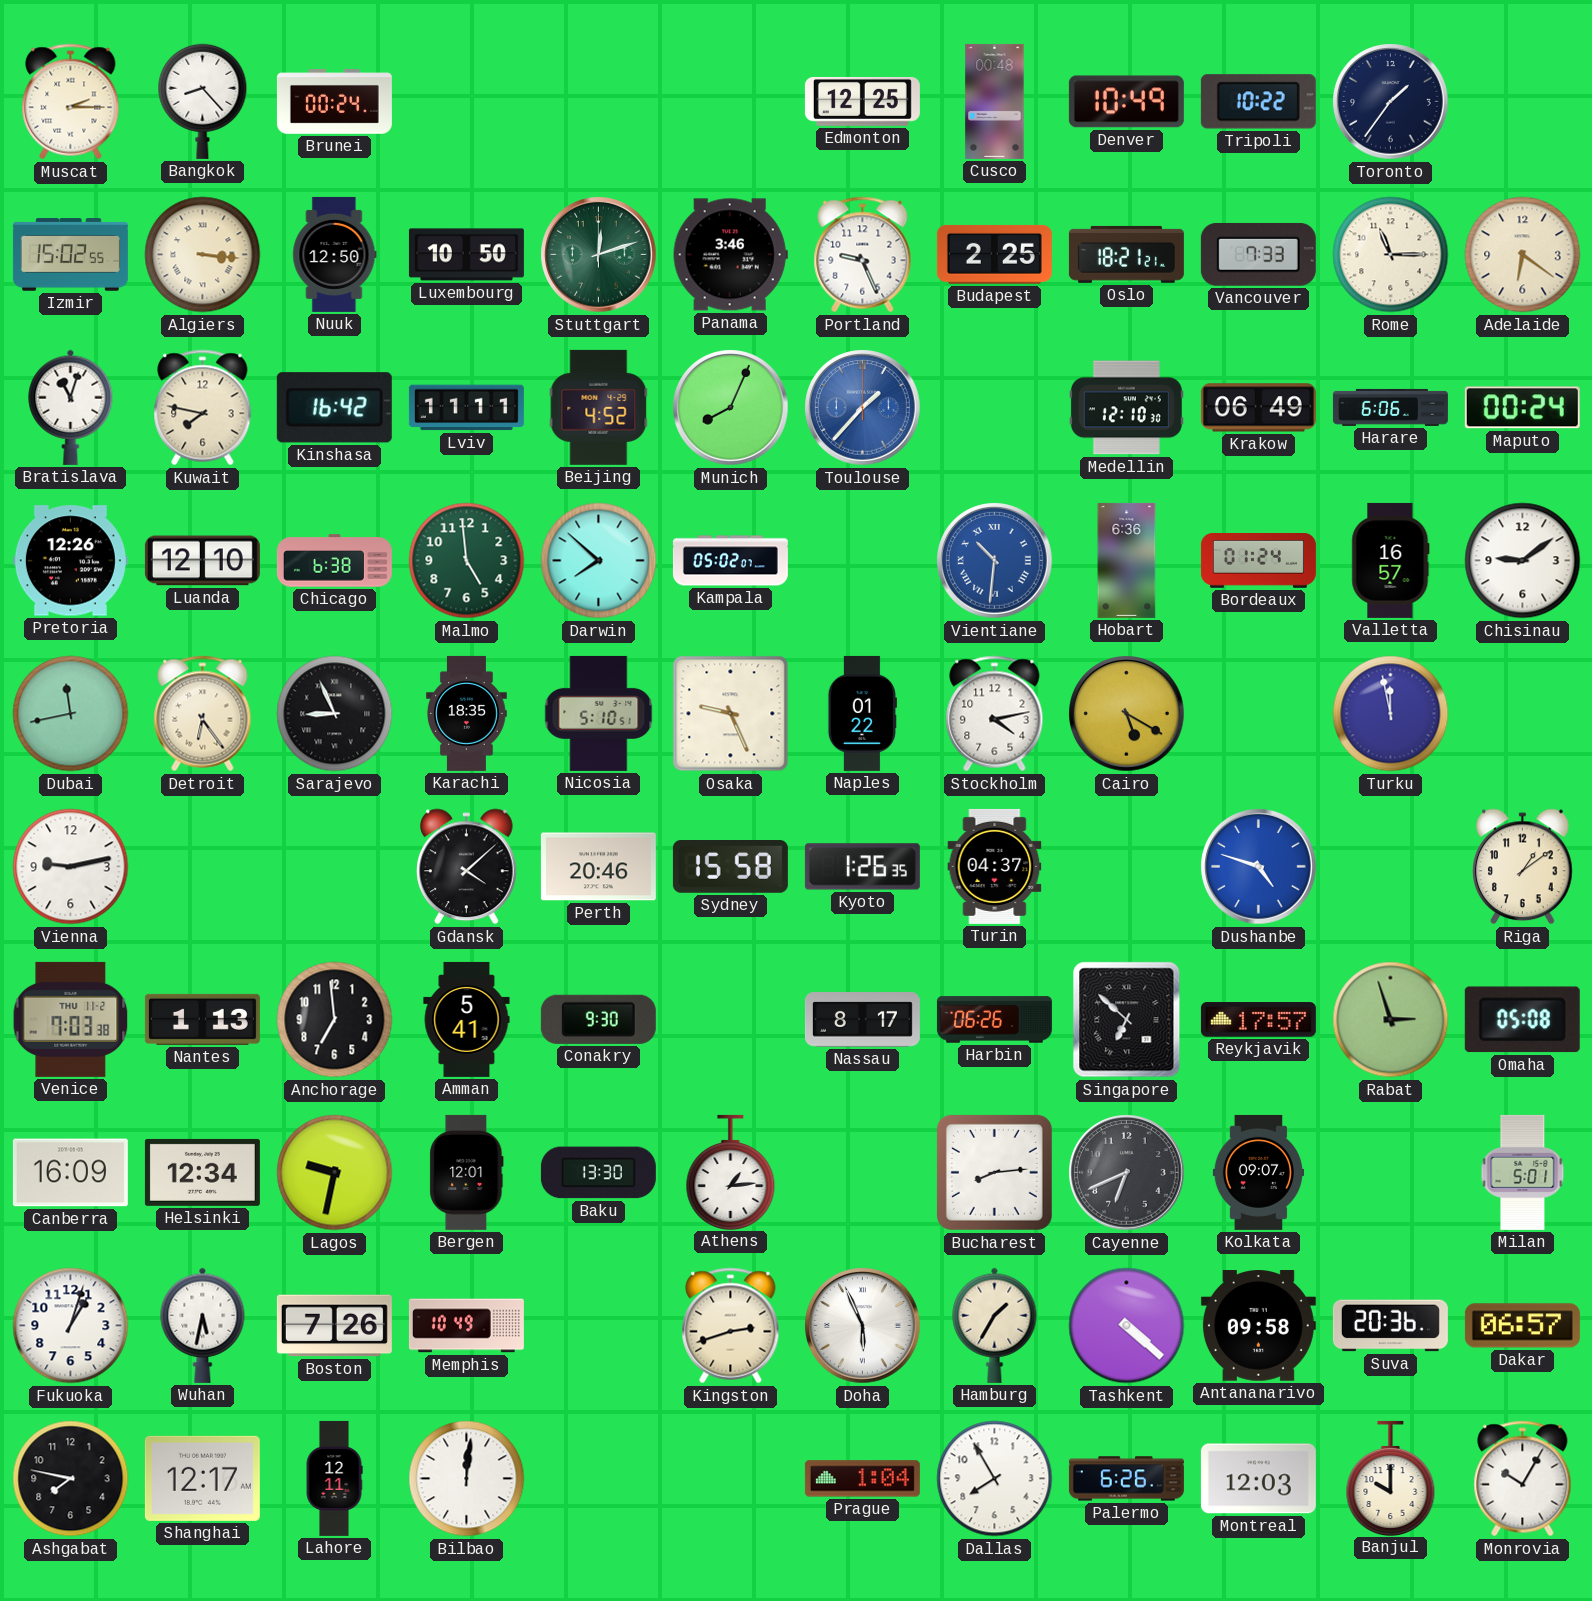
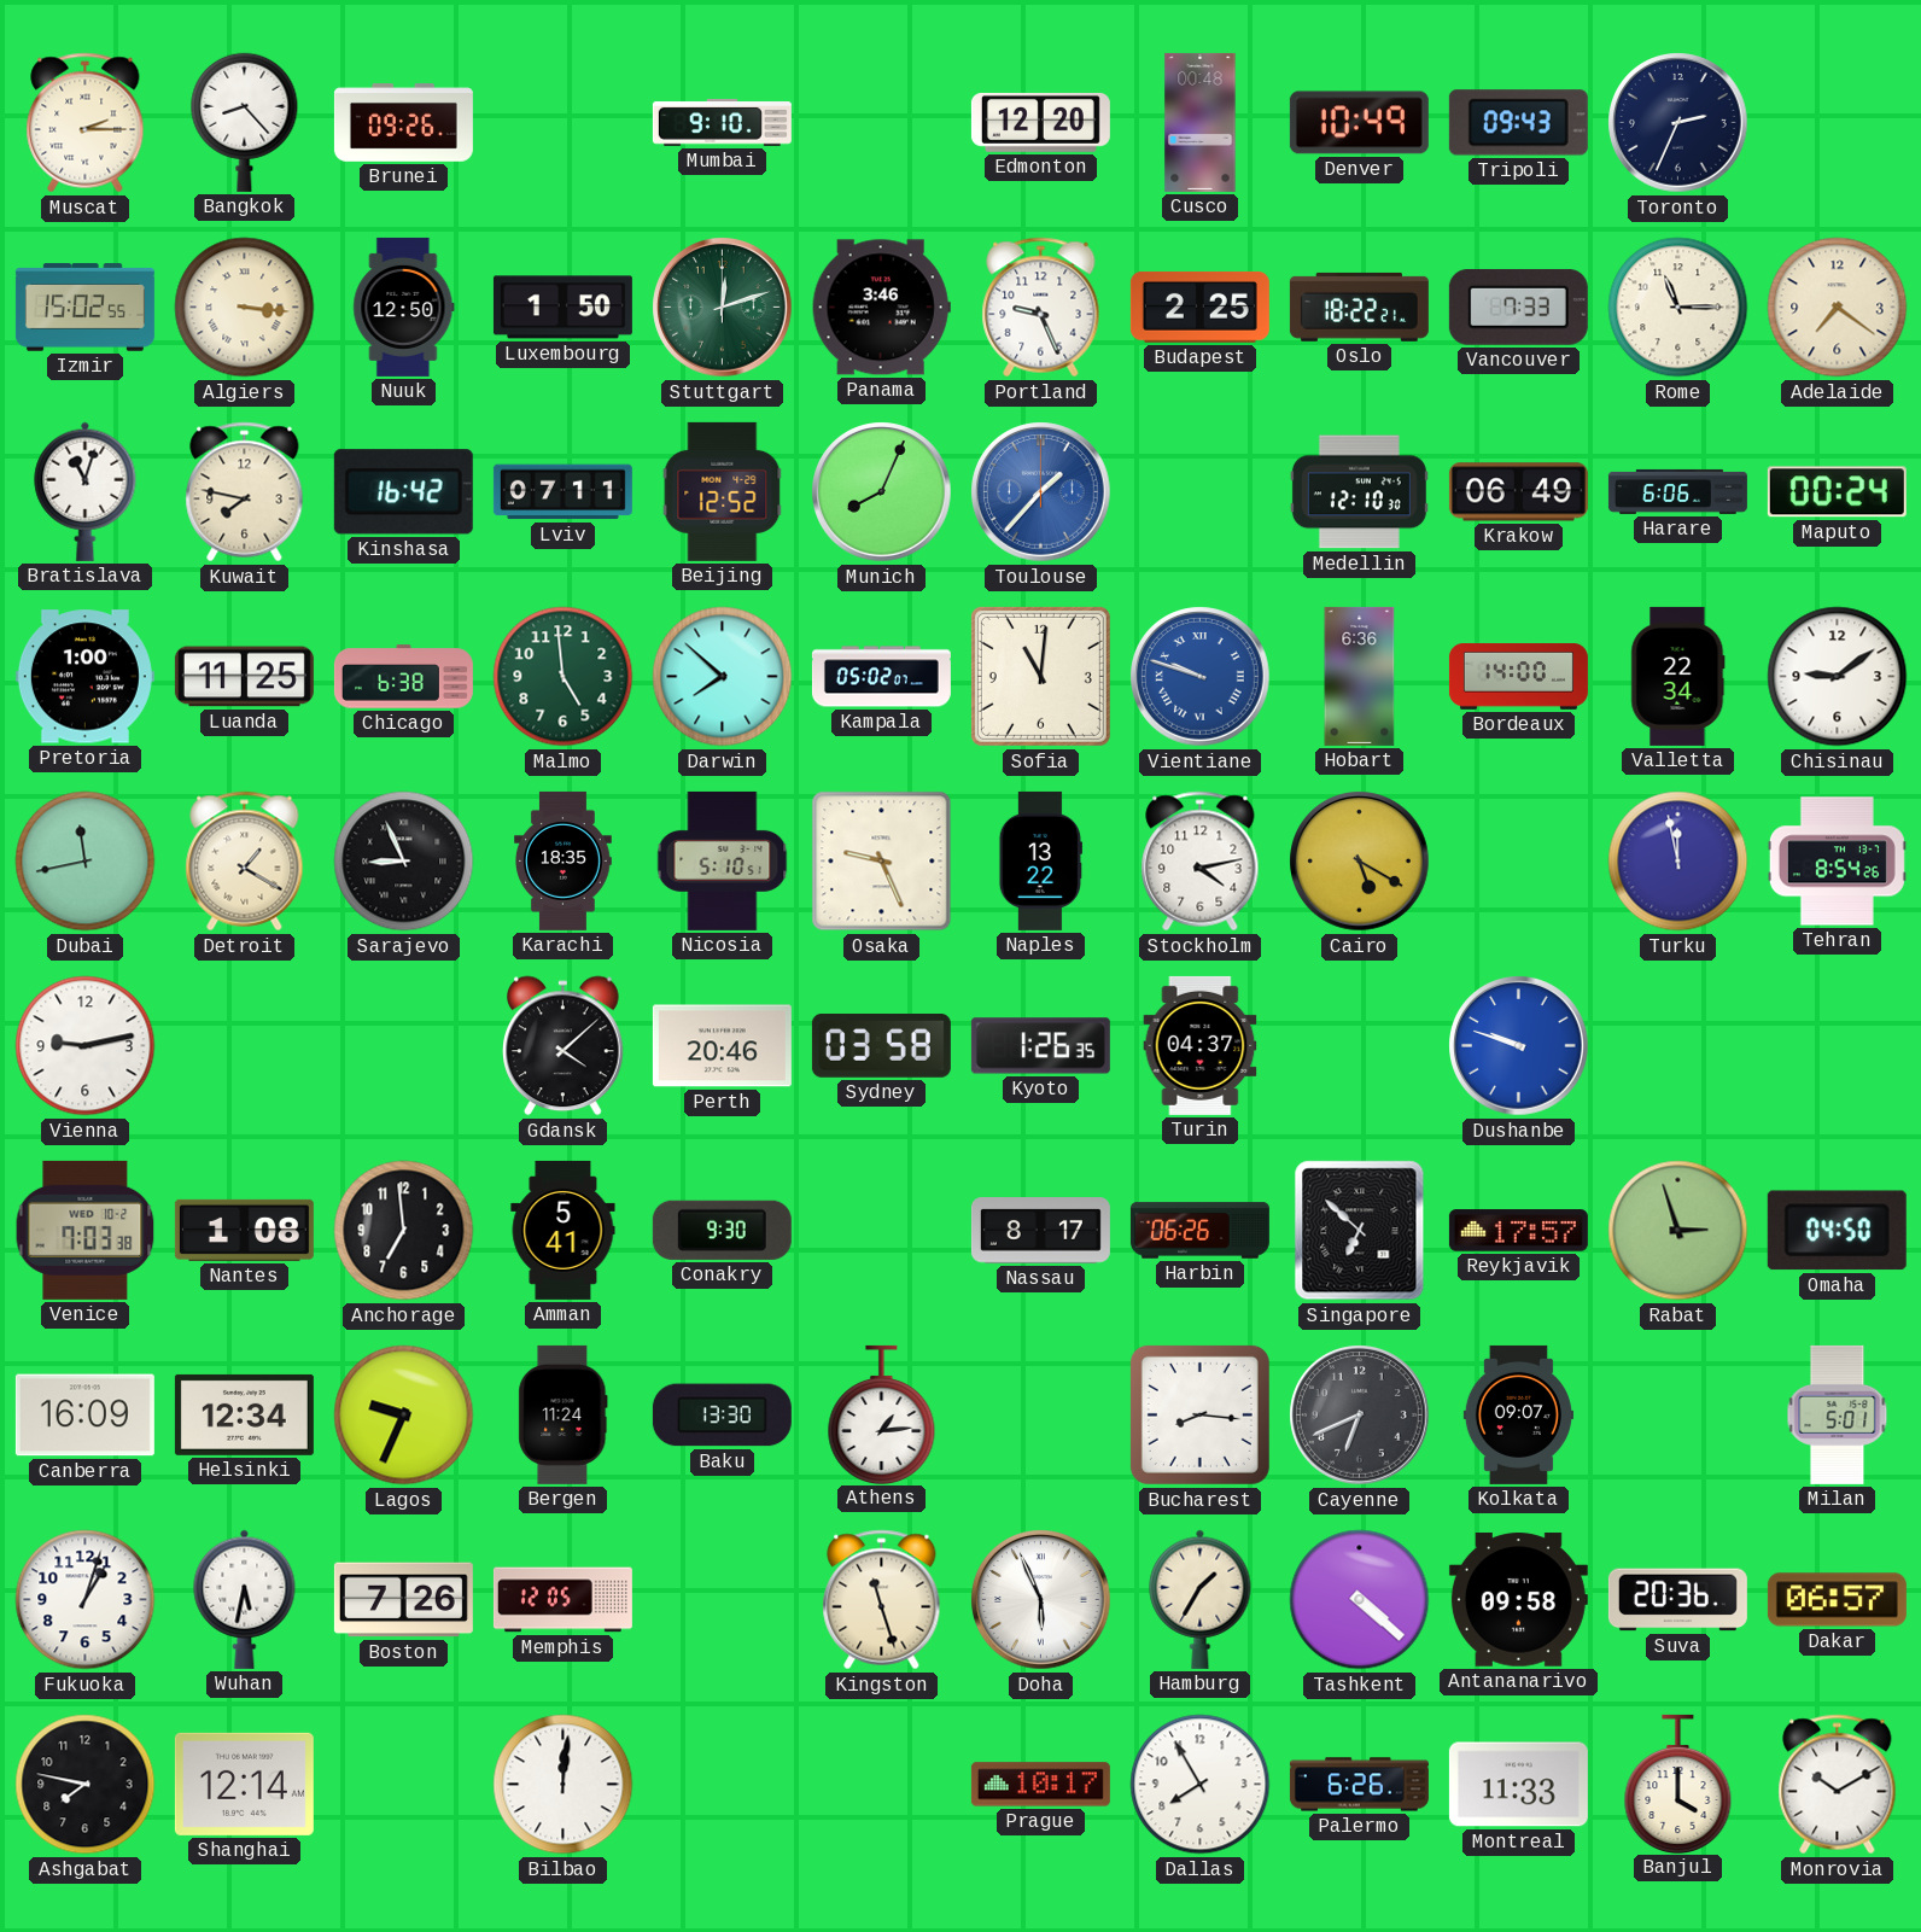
Brunei: 00:24 -> 09:26
Mumbai: none -> 9:10
Edmonton: 12:25 -> 12:20
Tripoli: 10:22 -> 09:43
Toronto: 1:36 -> 2:34
Luxembourg: 10:50 -> 1:50
Oslo: 18:21 -> 18:22
Adelaide: 6:21 -> 7:21
Lviv: 11:11 -> 07:11
Beijing: 4:52 -> 12:52
Pretoria: 12:26 -> 1:00
Luanda: 12:10 -> 11:25
Sofia: none -> 11:01
Vientiane: 10:31 -> 9:48
Bordeaux: 01:24 -> 14:00
Valletta: 16:57 -> 22:34
Detroit: 6:24 -> 1:20
Naples: 01:22 -> 13:22
Tehran: none -> 8:54
Sydney: 15:58 -> 03:58
Dushanbe: 4:48 -> 9:48
Riga: 1:09 -> none
Venice date: THU 11-2 -> WED 10-2
Nantes: 1:13 -> 1:08
Omaha: 05:08 -> 04:50
Lagos: 9:32 -> 9:34
Bergen: 12:01 -> 11:24
Bucharest: 8:14 -> 8:16
Memphis: 10:49 -> 12:05
Kingston: 2:42 -> 11:27
Shanghai: 12:17 -> 12:14
Lahore: 12:11 -> none
Prague: 1:04 -> 10:17
Montreal: 12:03 -> 11:33
Banjul: 10:00 -> 4:00
Monrovia: 10:05 -> 10:10
